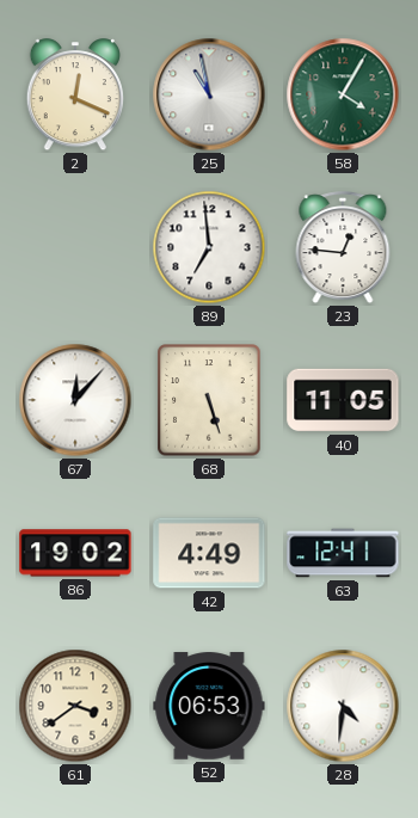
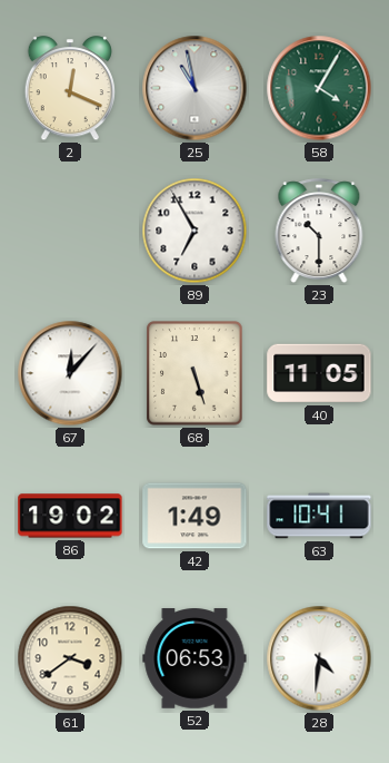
89: 6:59 -> 6:55
23: 12:46 -> 10:30
42: 4:49 -> 1:49
63: 12:41 -> 10:41
